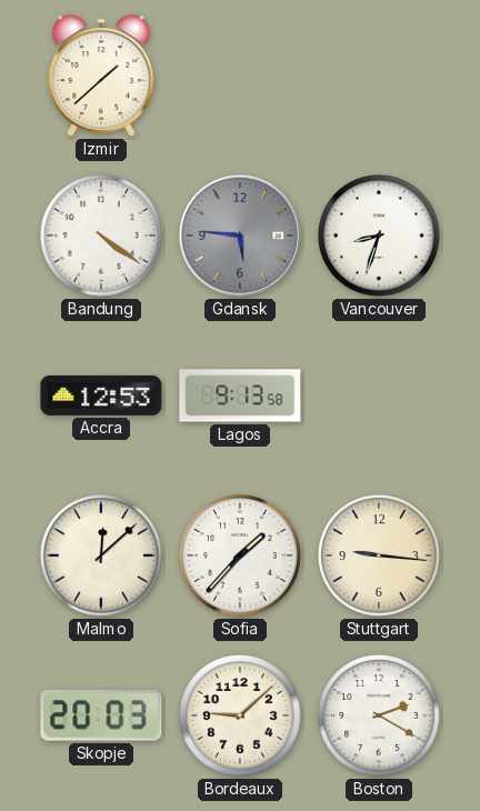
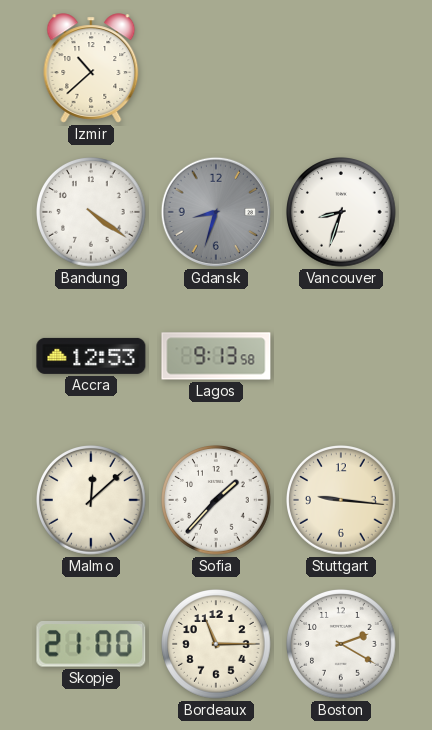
Izmir: 1:38 -> 10:38
Gdansk: 5:46 -> 8:33
Skopje: 20:03 -> 21:00
Bordeaux: 9:08 -> 11:15
